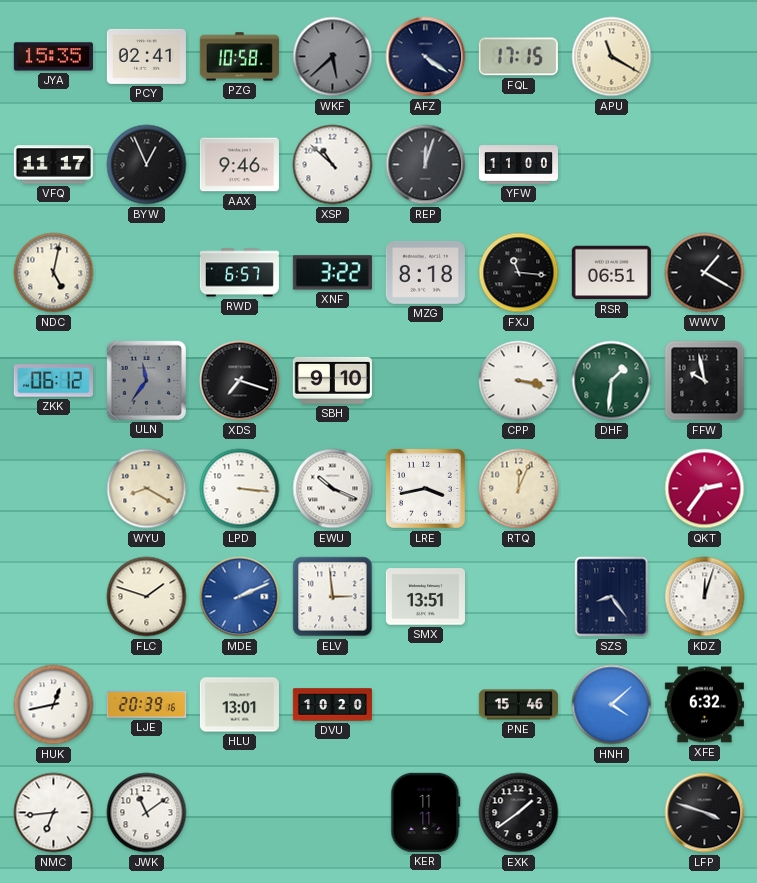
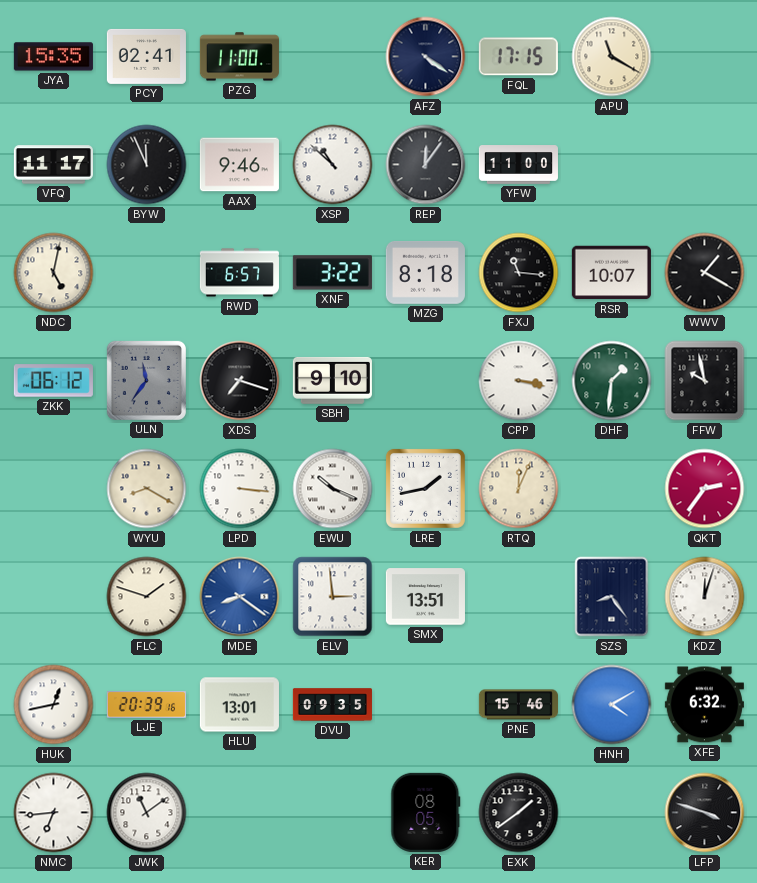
PZG: 10:58 -> 11:00
WKF: 5:38 -> none
BYW: 12:56 -> 11:56
REP: 12:03 -> 12:06
RSR: 06:51 -> 10:07
LRE: 3:43 -> 1:43
MDE: 2:11 -> 8:21
DVU: 10:20 -> 09:35
HNH: 4:08 -> 4:10
KER: 11:11 -> 08:05
